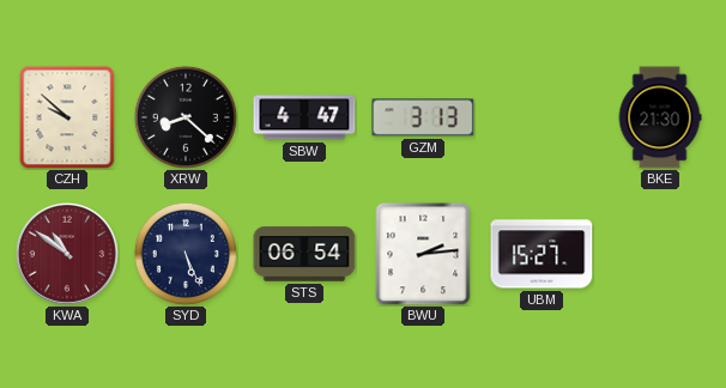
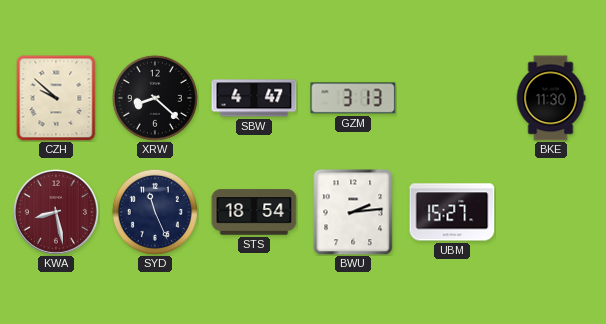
BKE: 21:30 -> 11:30
KWA: 10:51 -> 8:28
SYD: 5:26 -> 11:26
STS: 06:54 -> 18:54
